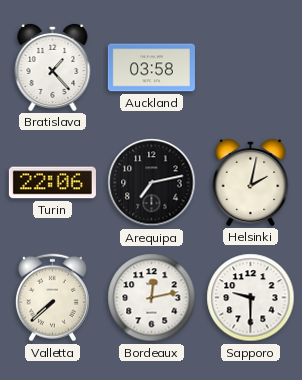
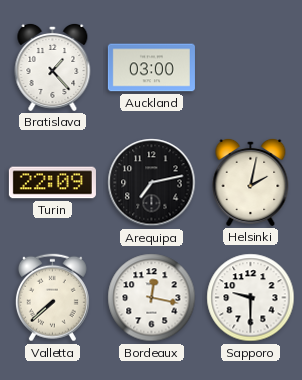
Auckland: 03:58 -> 03:00
Turin: 22:06 -> 22:09
Bordeaux: 12:13 -> 12:17
